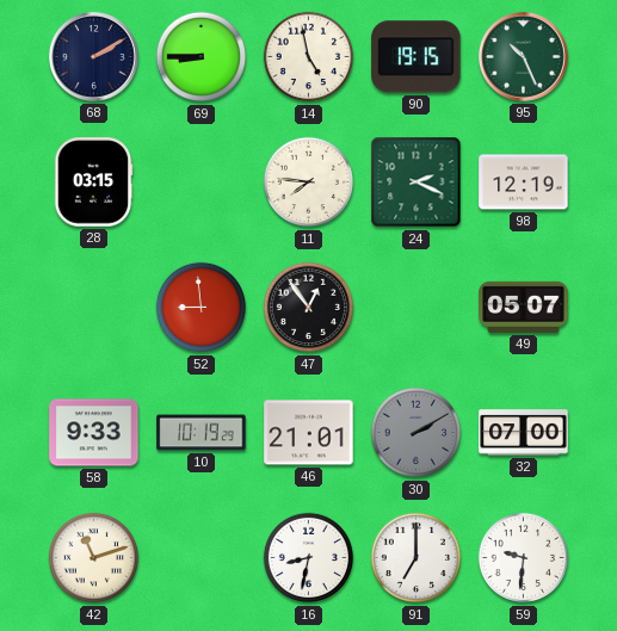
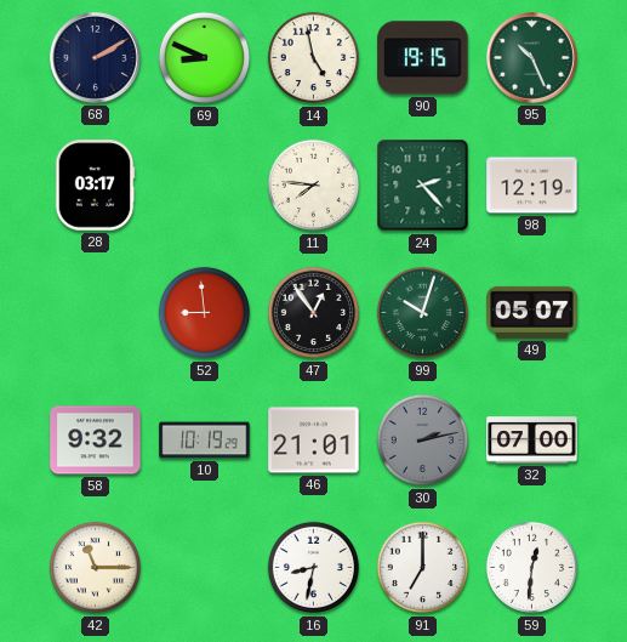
69: 8:45 -> 8:49
28: 03:15 -> 03:17
24: 2:19 -> 2:23
99: none -> 10:03
58: 9:33 -> 9:32
30: 2:10 -> 2:13
42: 11:12 -> 11:15
59: 9:31 -> 12:31
